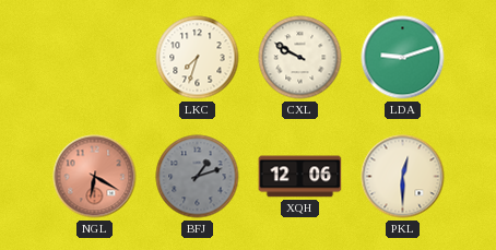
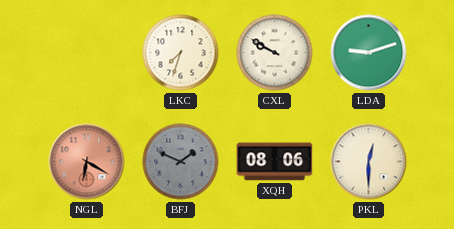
BFJ: 1:12 -> 1:49
XQH: 12:06 -> 08:06
